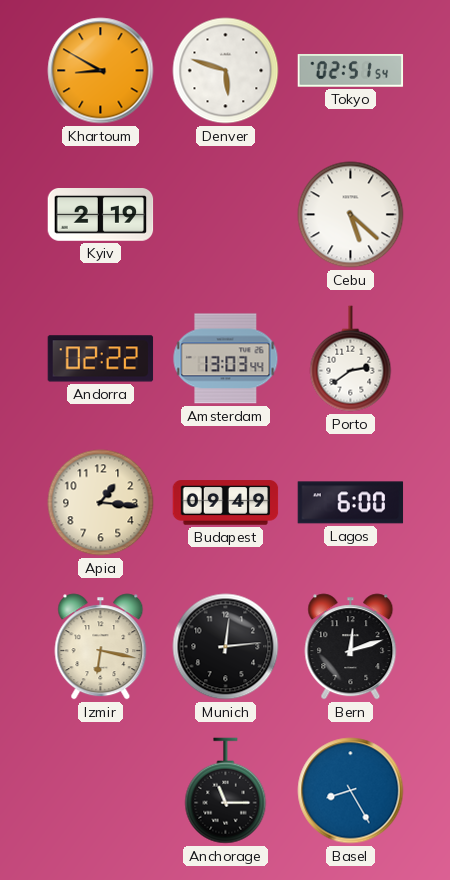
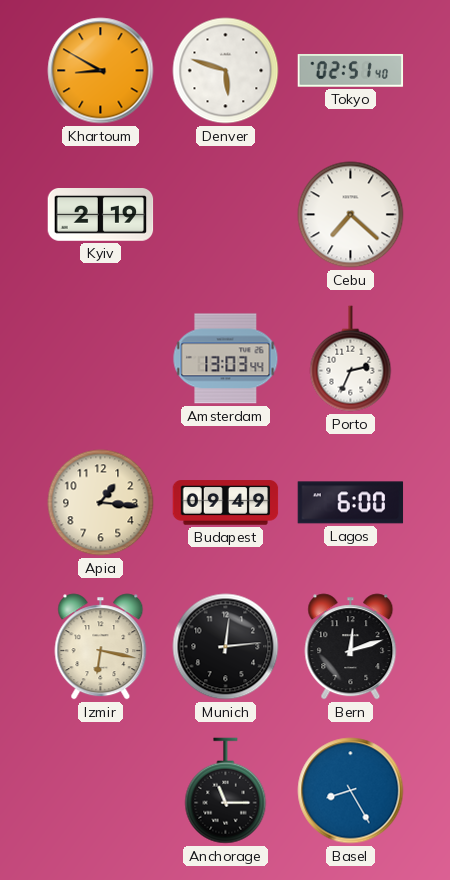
Tokyo: 02:51:54 -> 02:51:40
Cebu: 5:22 -> 7:22
Andorra: 02:22 -> none
Porto: 2:39 -> 2:34
